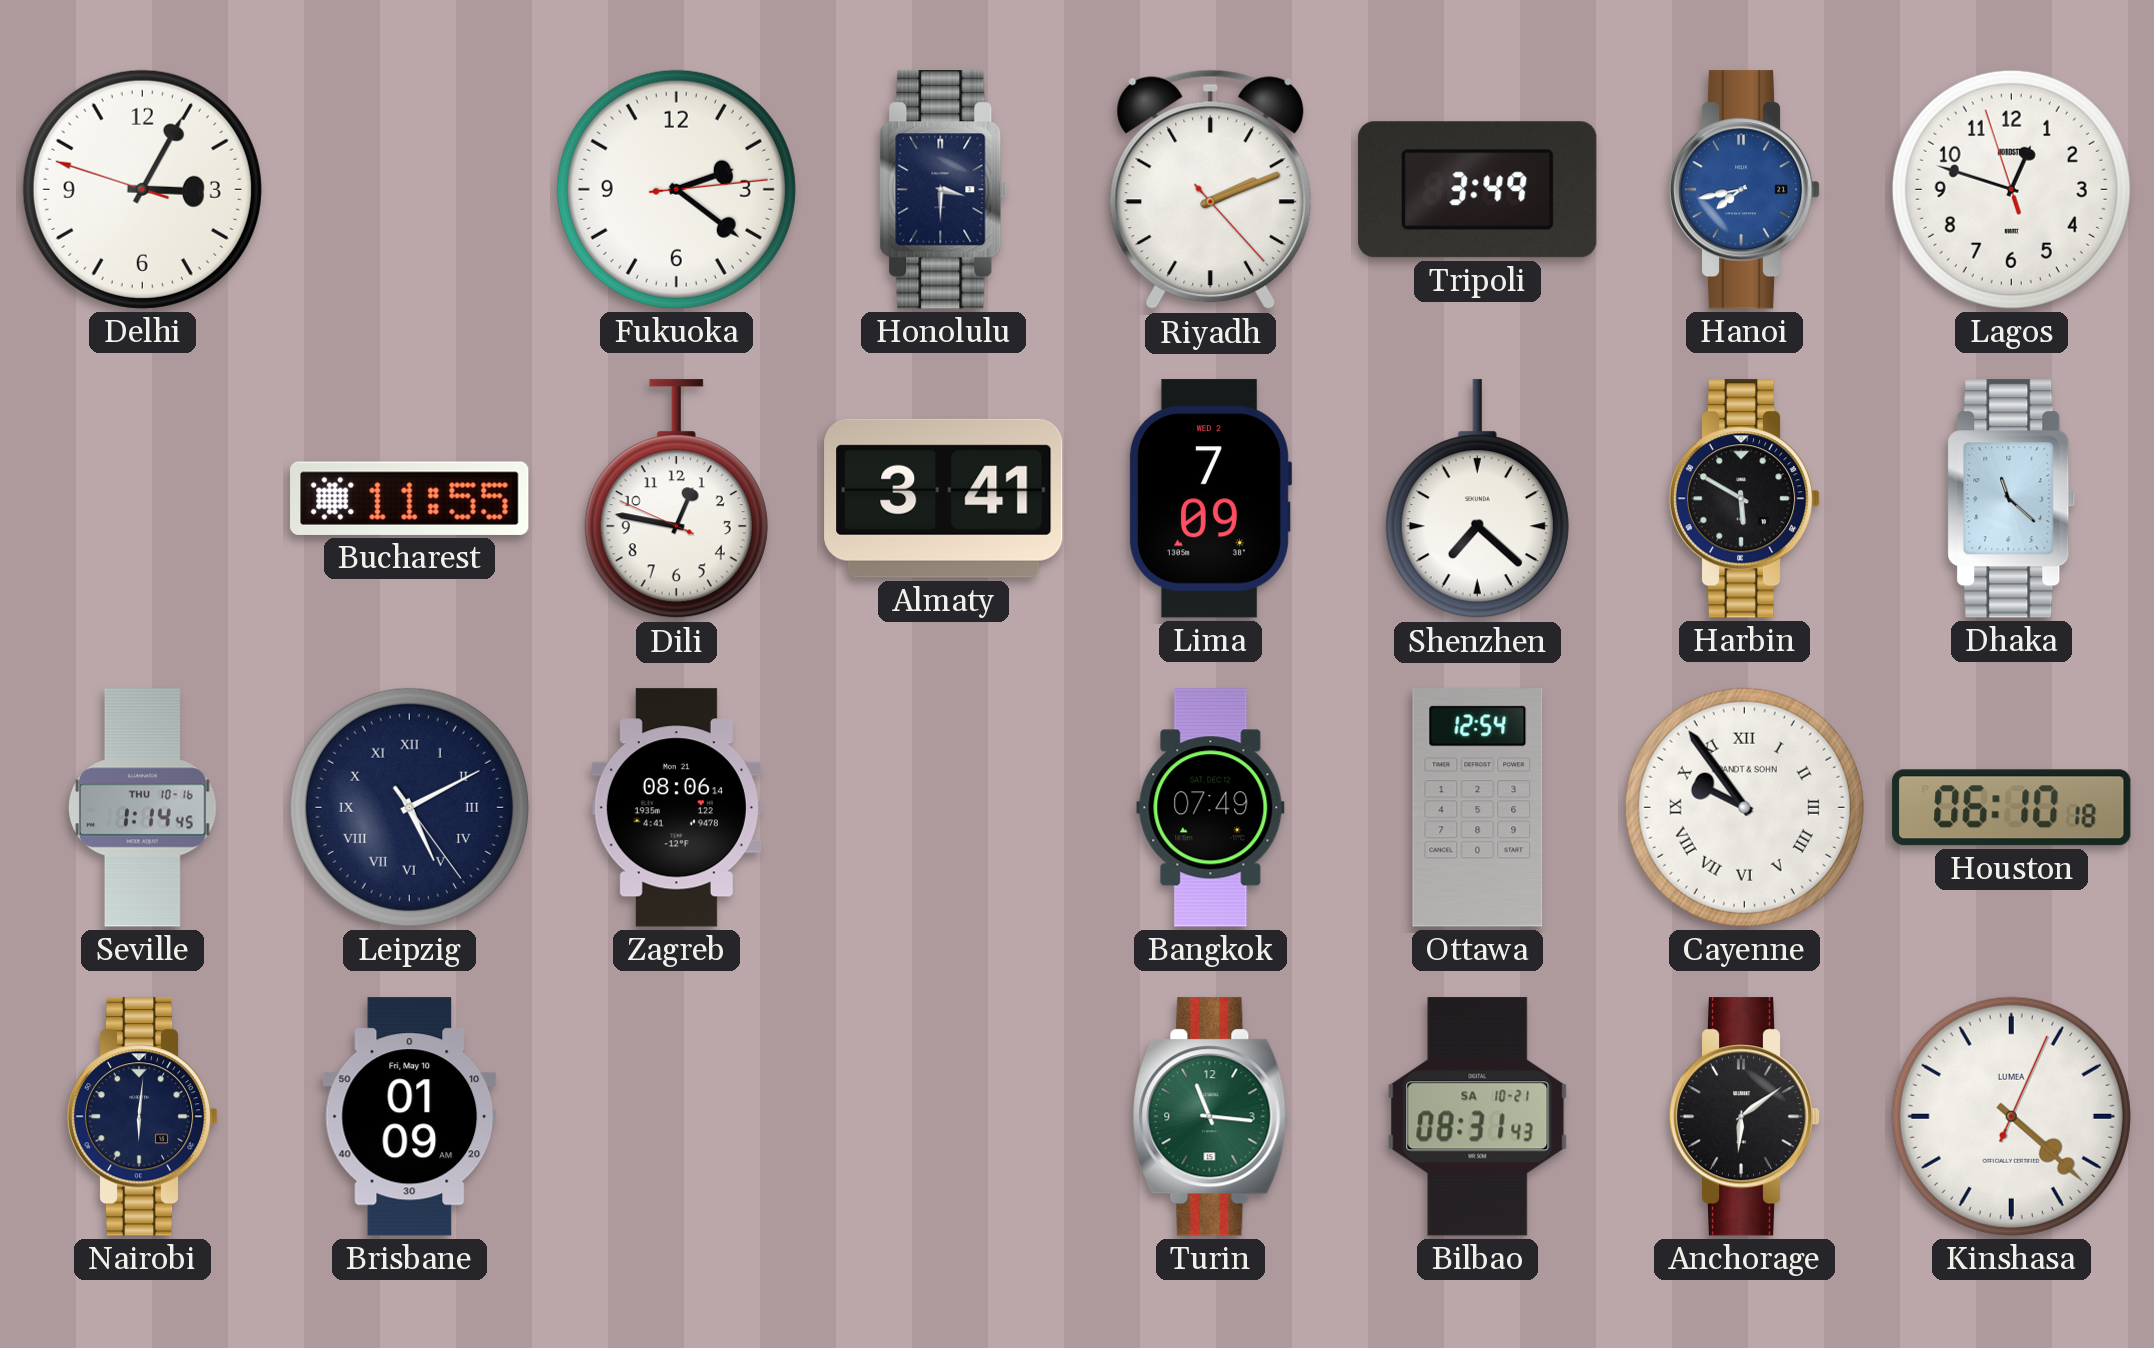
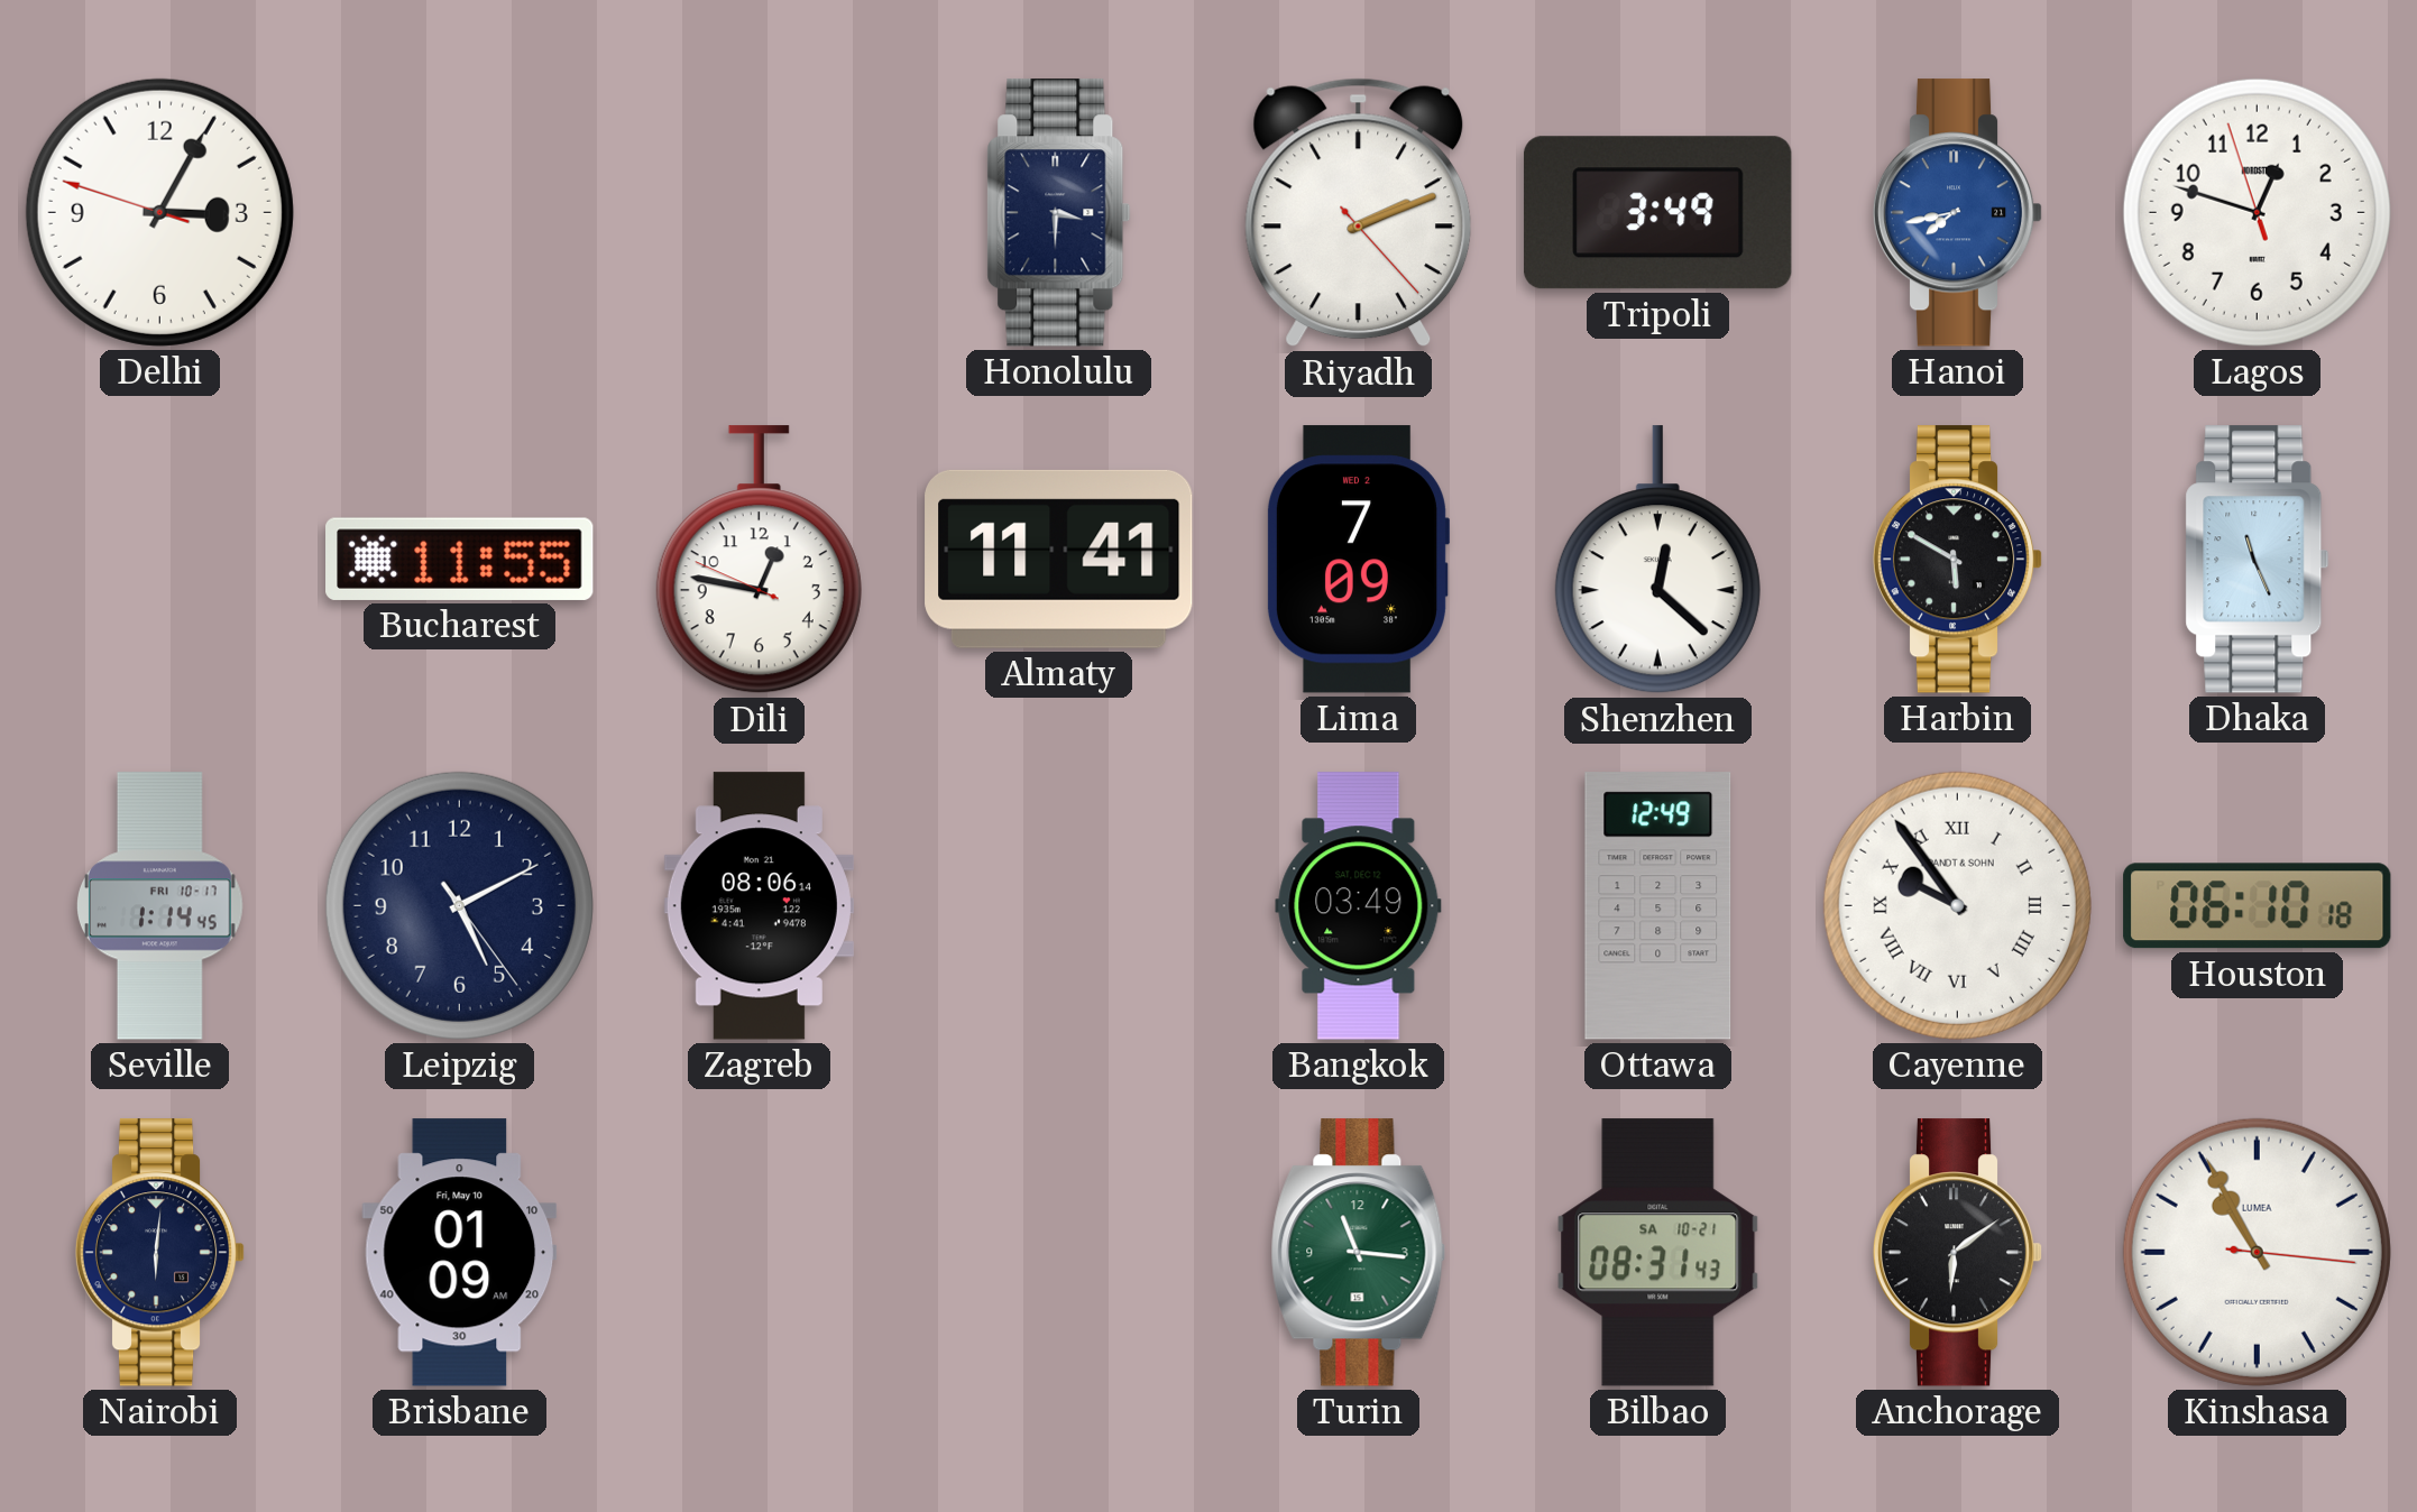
Fukuoka: 2:21 -> none
Almaty: 3:41 -> 11:41
Shenzhen: 7:22 -> 12:22
Dhaka: 11:22 -> 11:26
Seville date: THU 10-16 -> FRI 10-17
Leipzig numerals: Roman -> Arabic
Bangkok: 07:49 -> 03:49
Ottawa: 12:54 -> 12:49
Kinshasa: 4:22 -> 10:55
